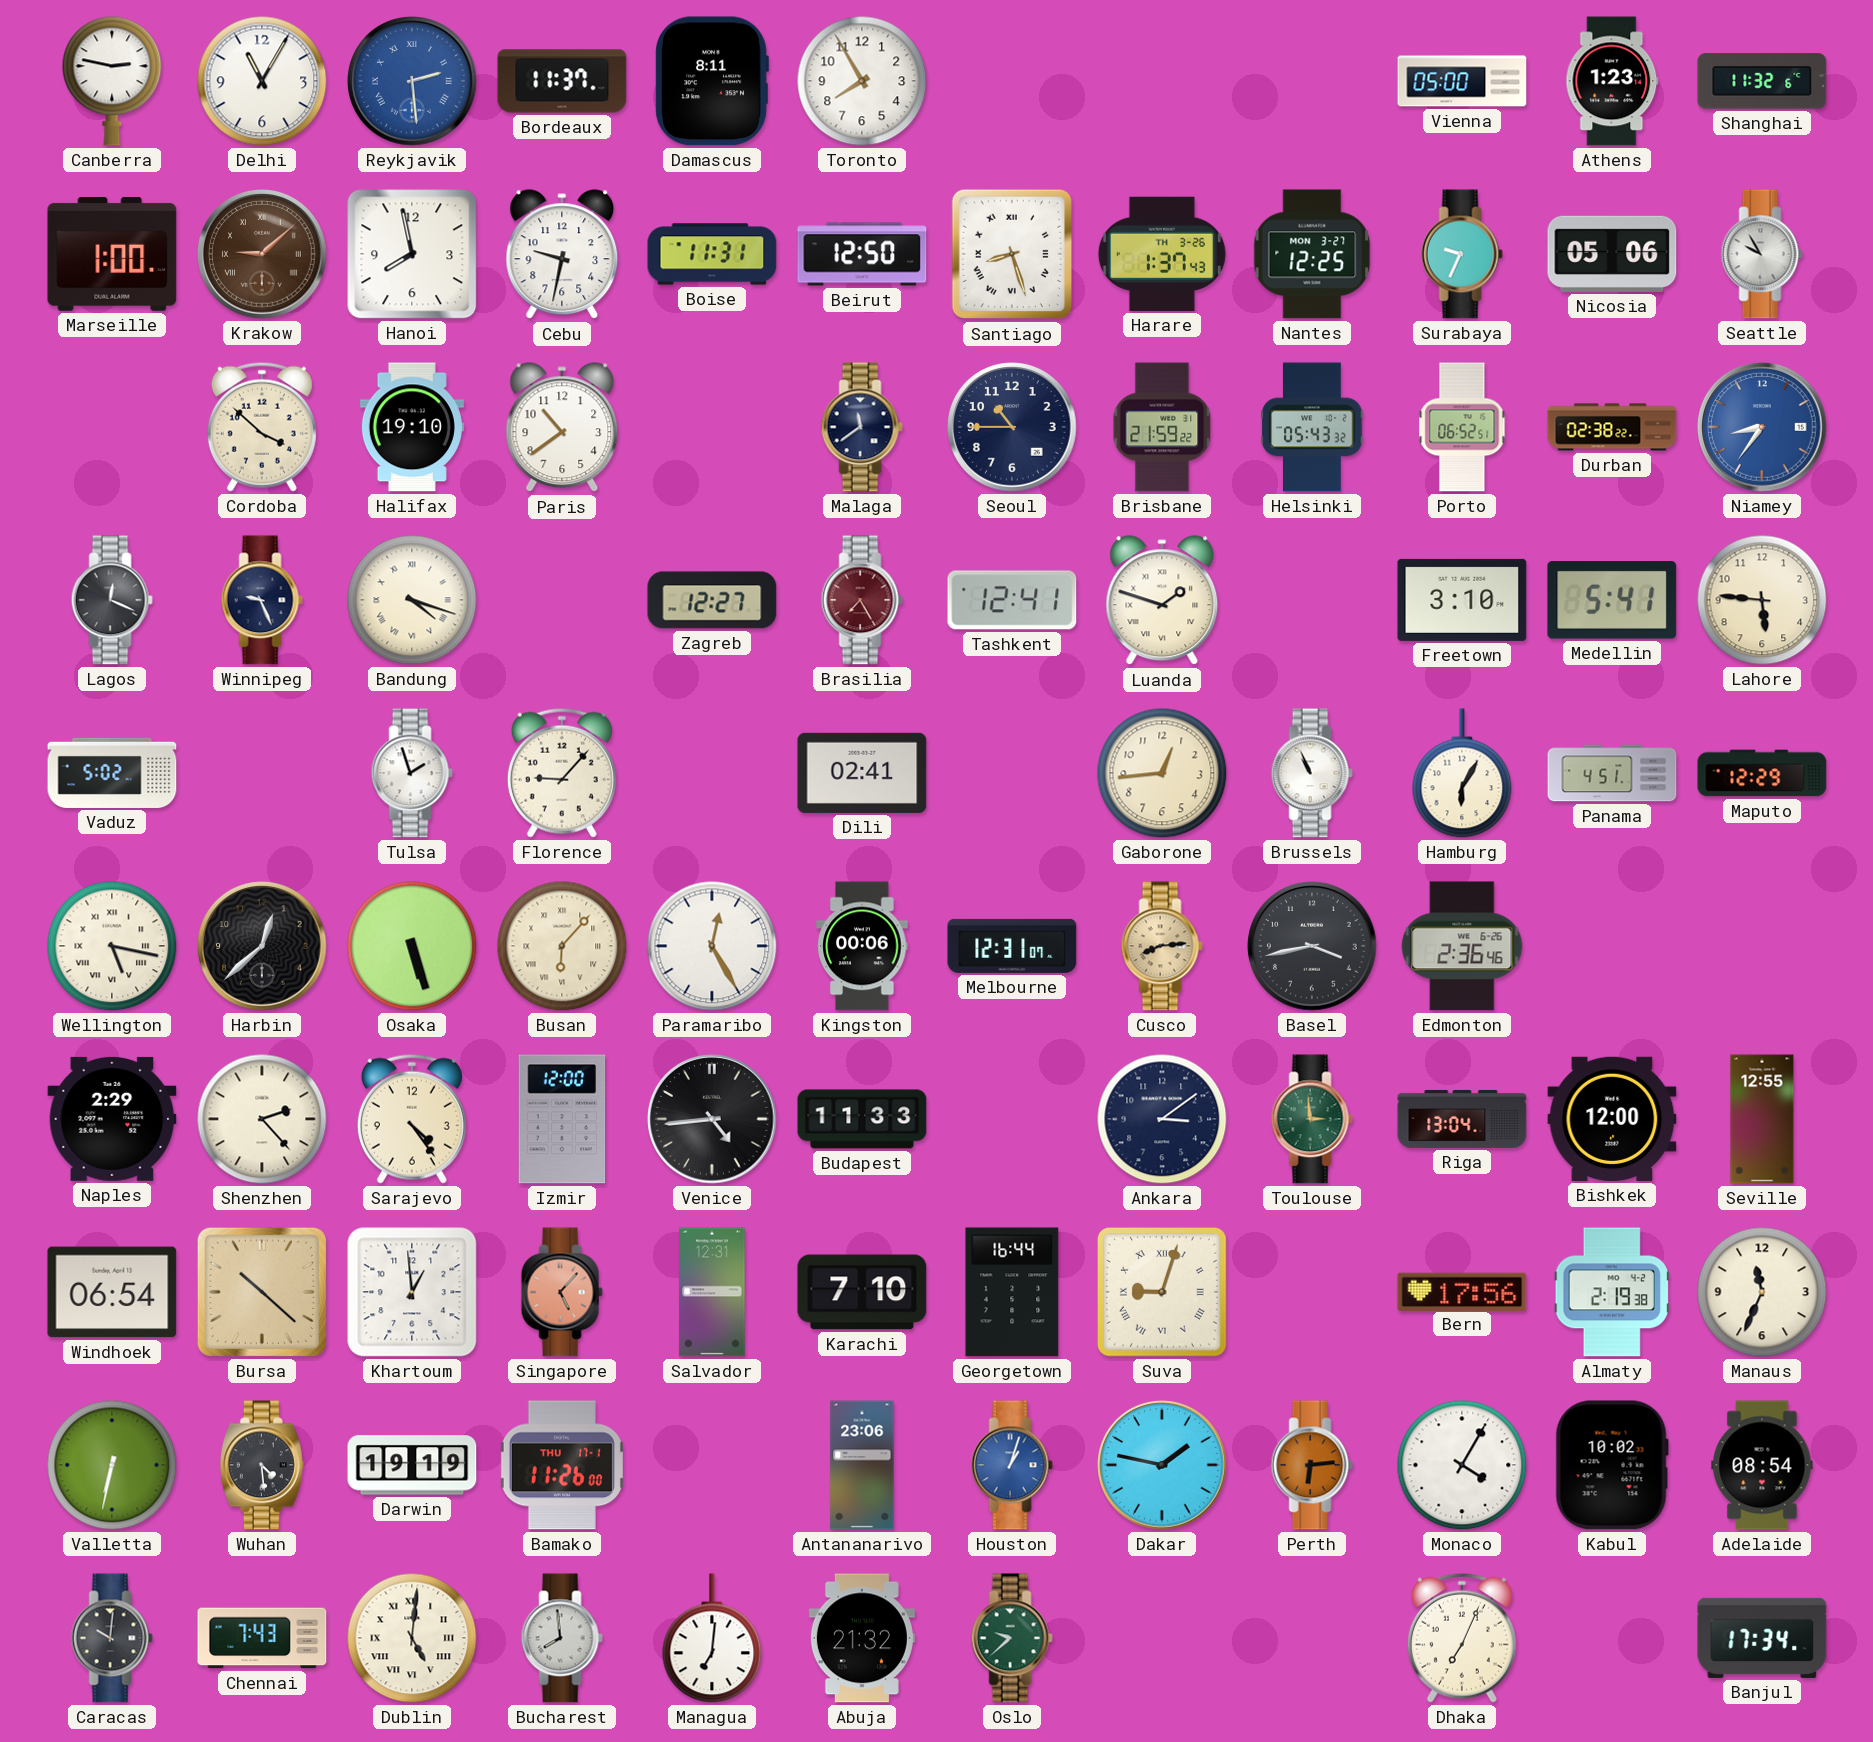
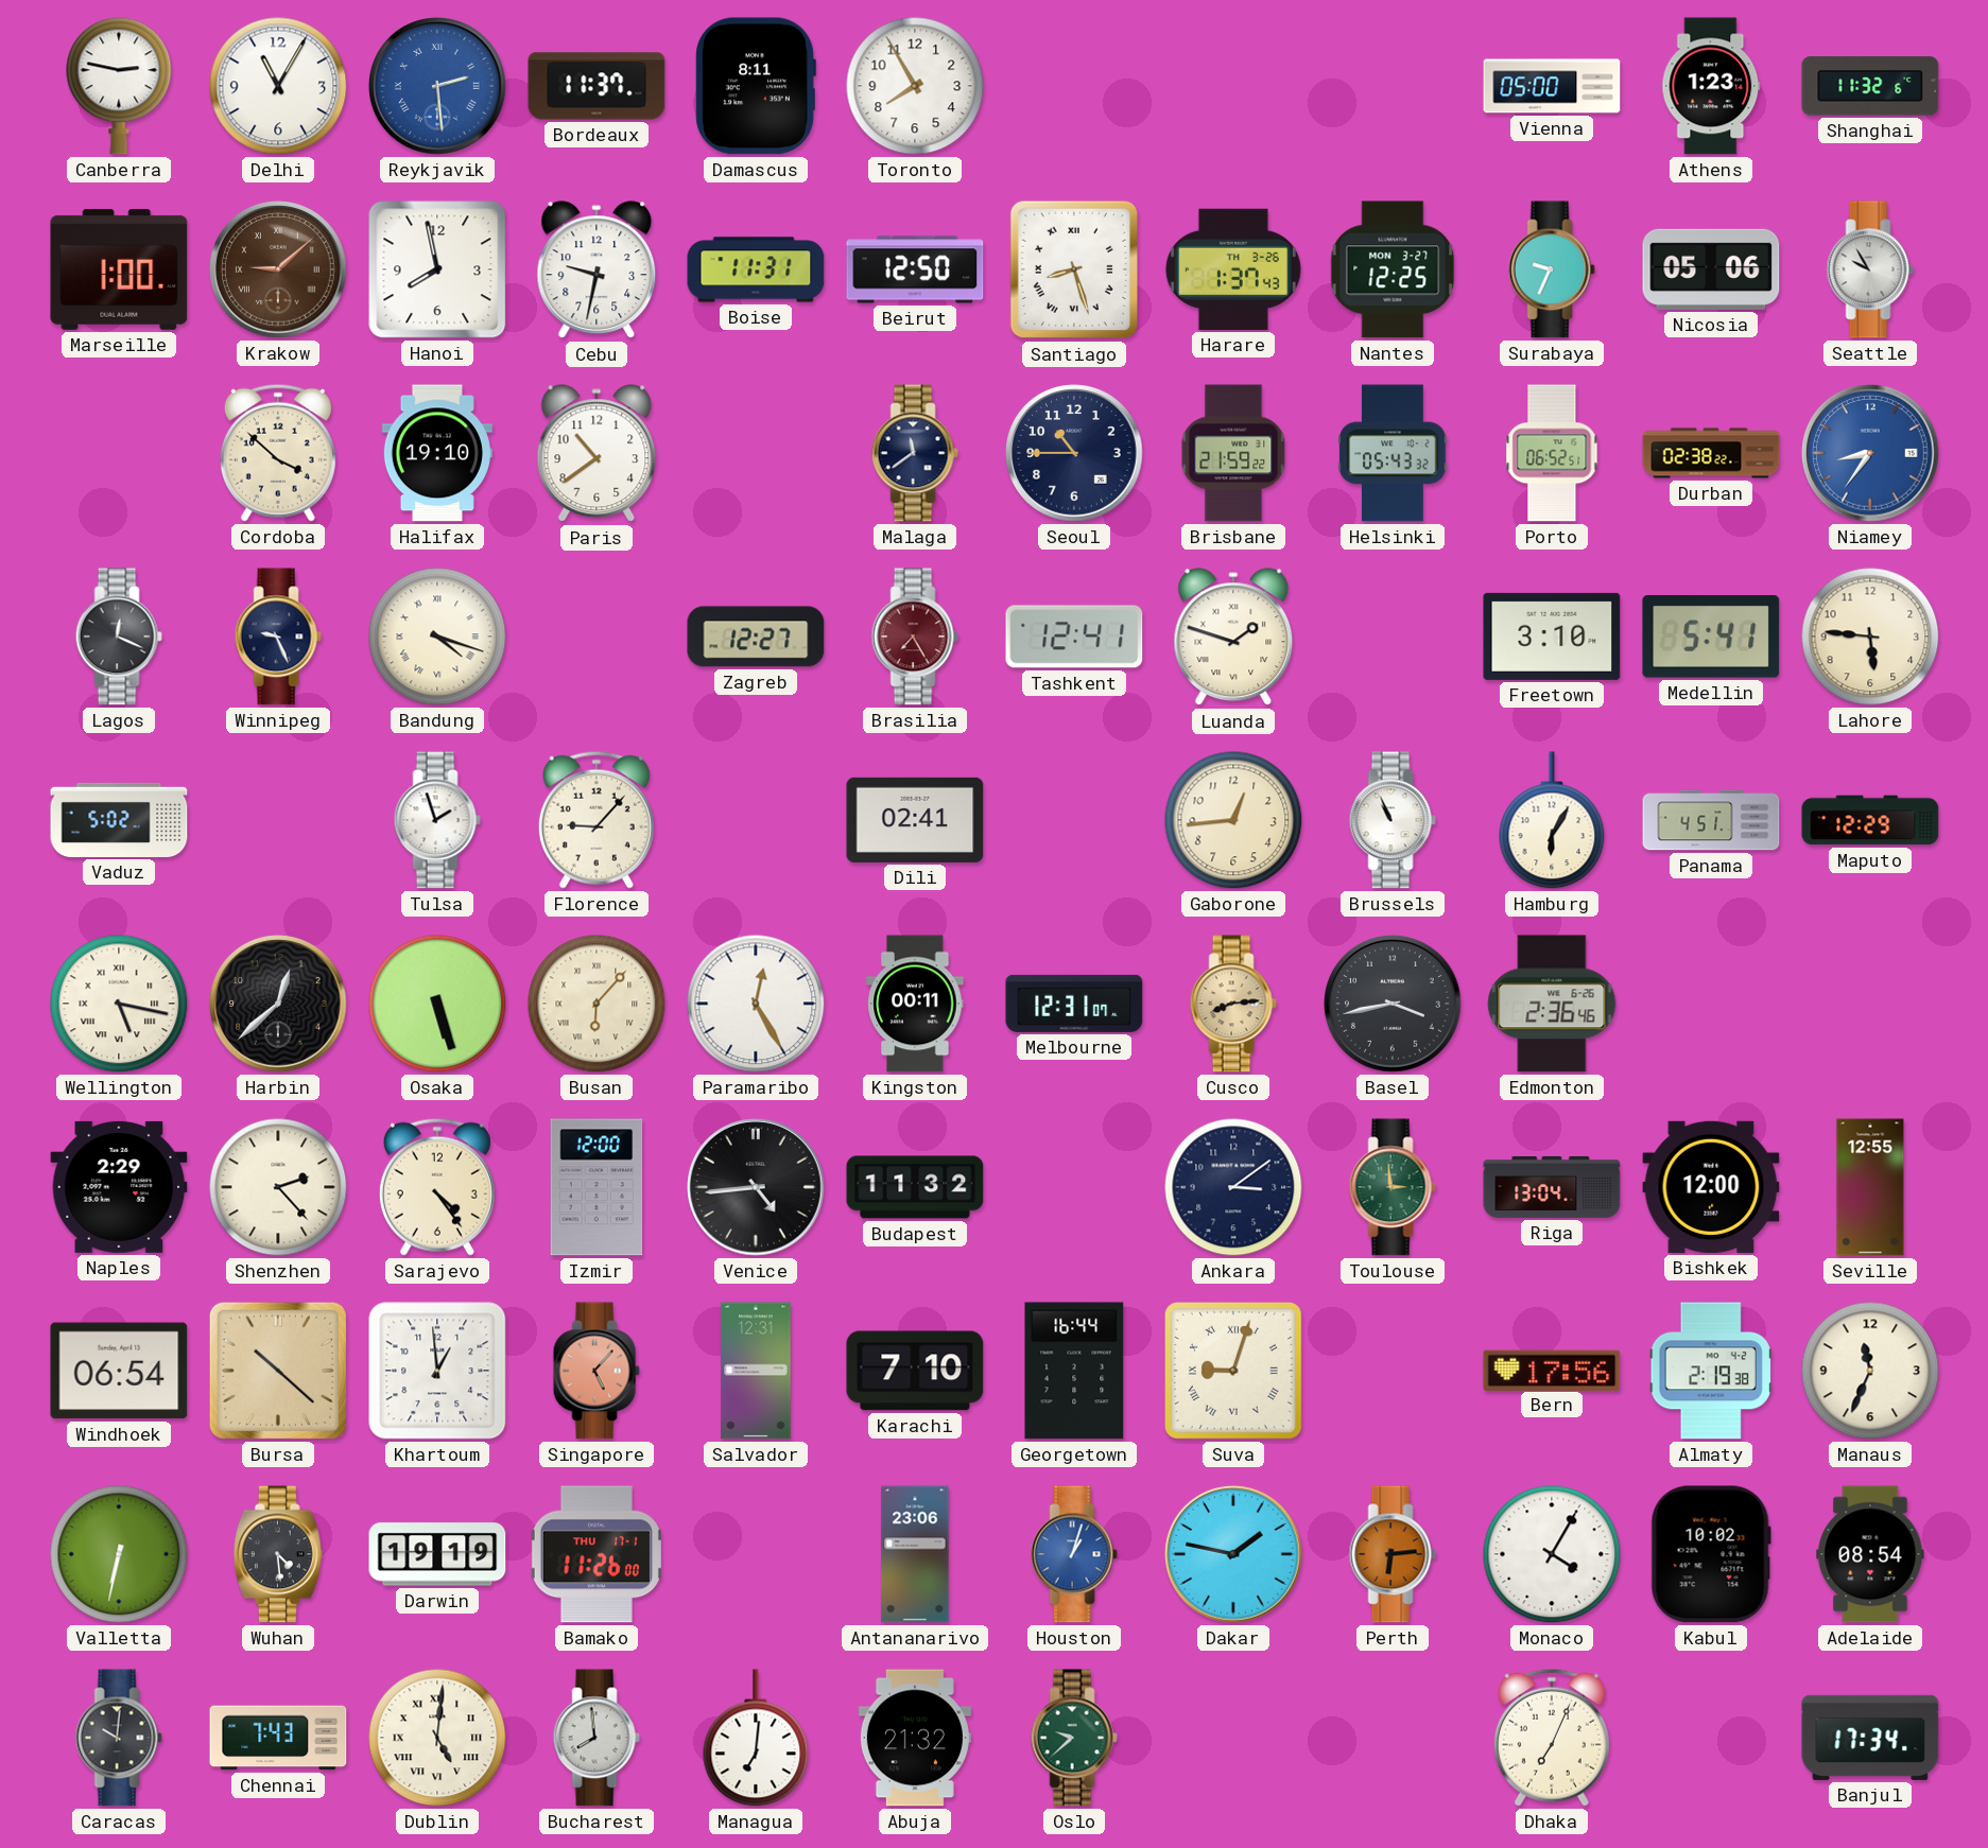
Kingston: 00:06 -> 00:11
Budapest: 11:33 -> 11:32
